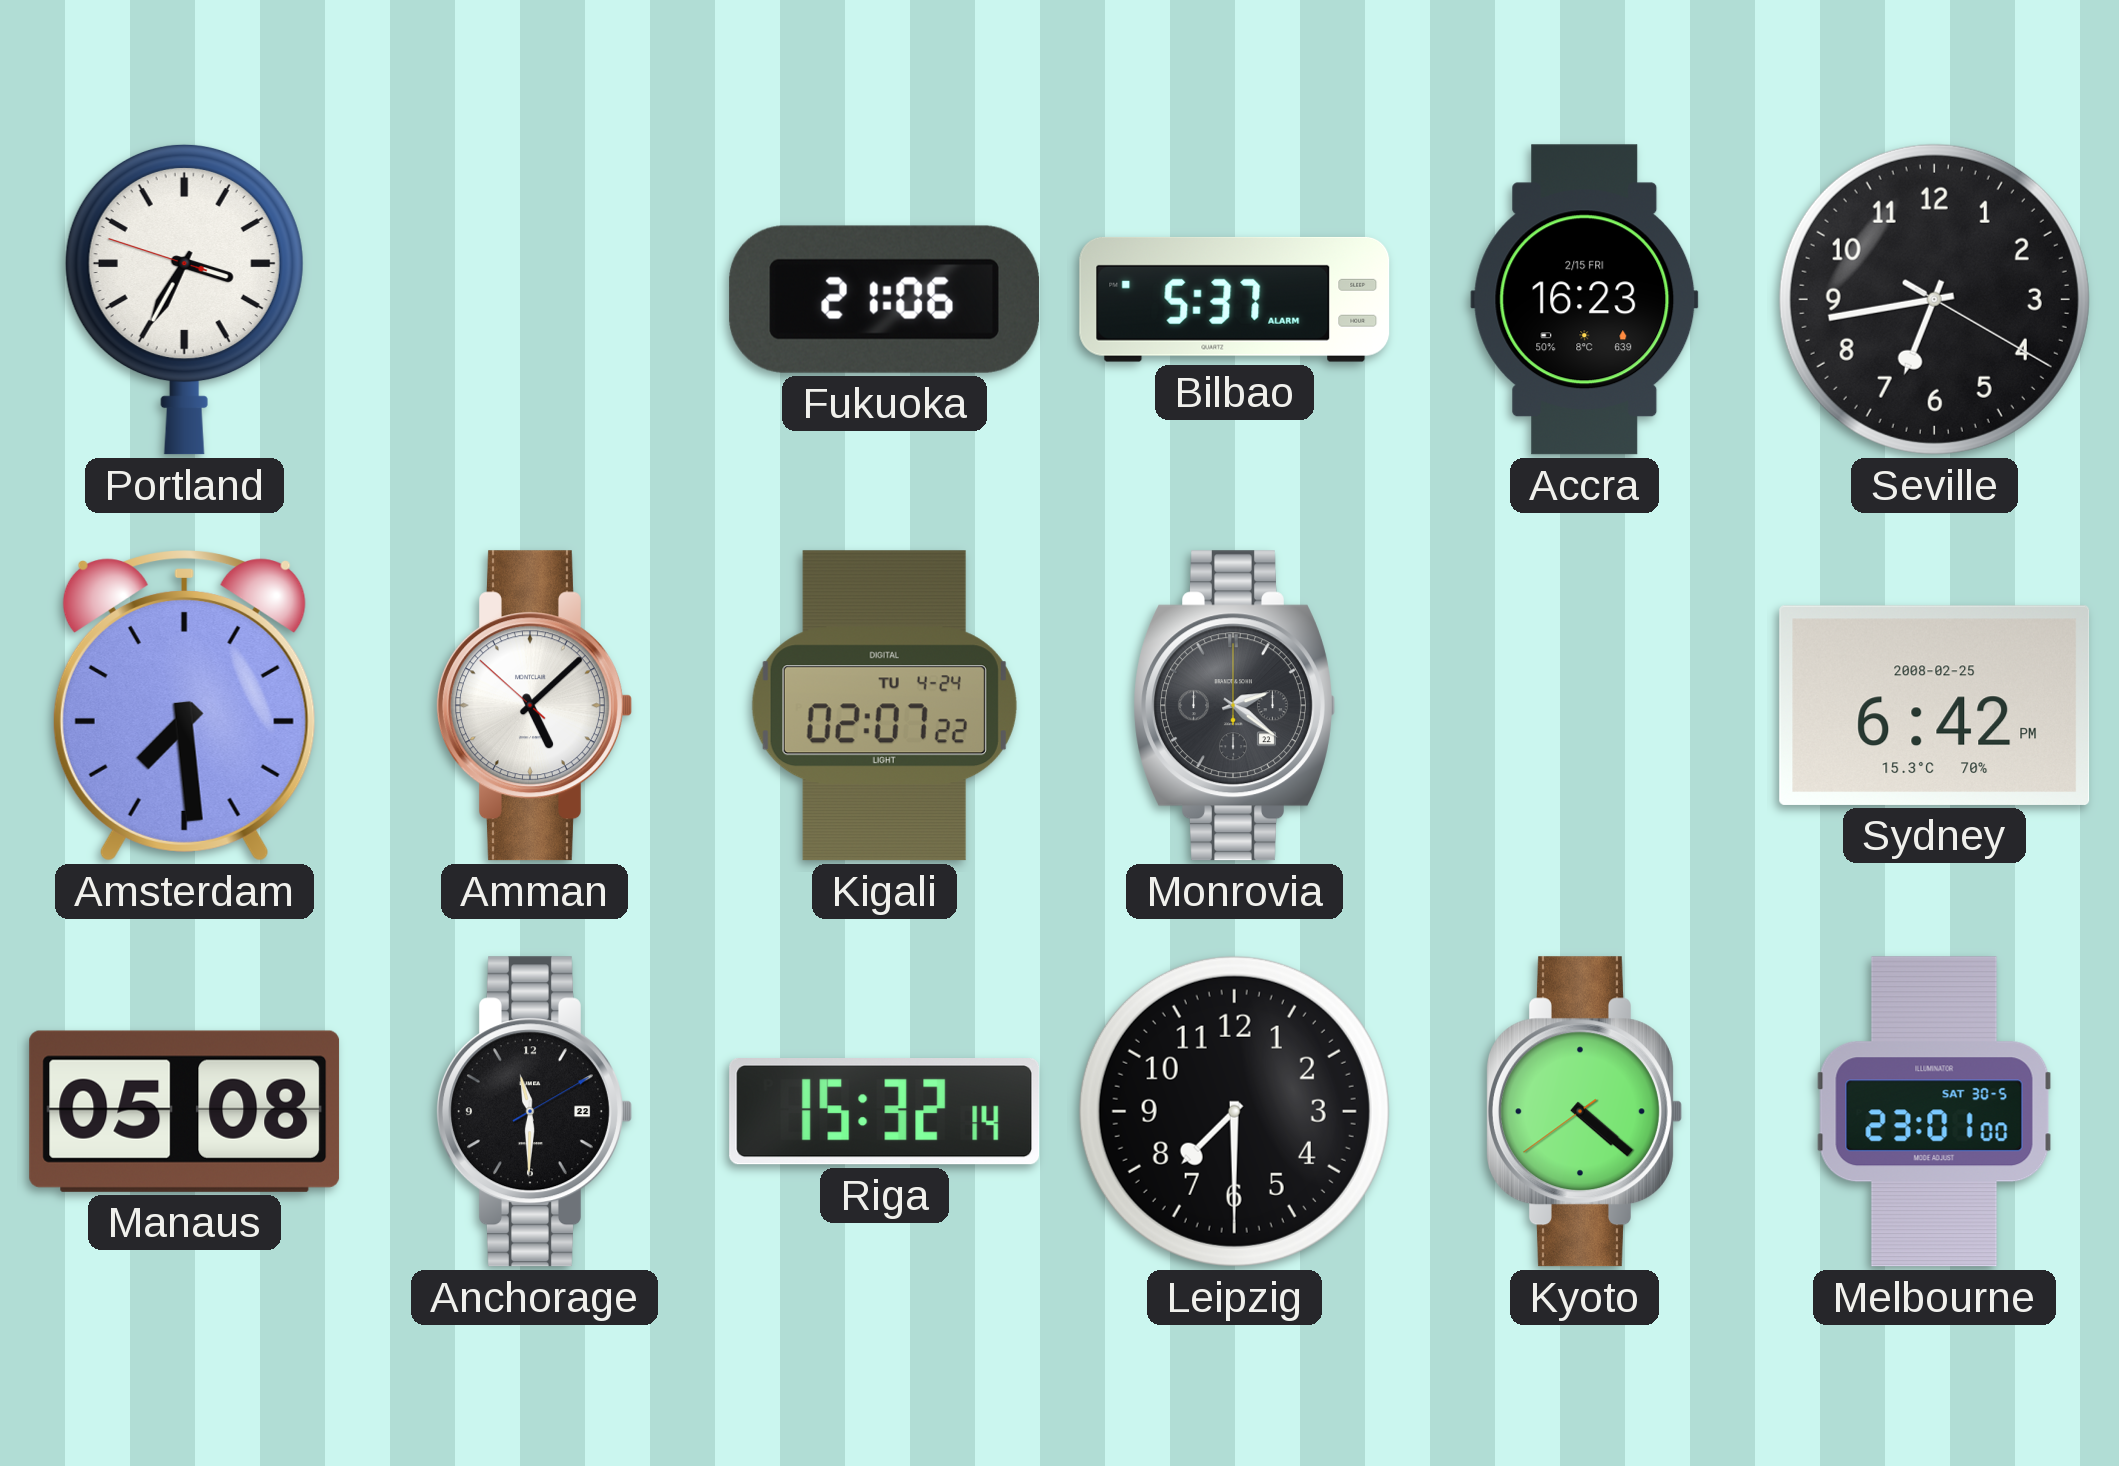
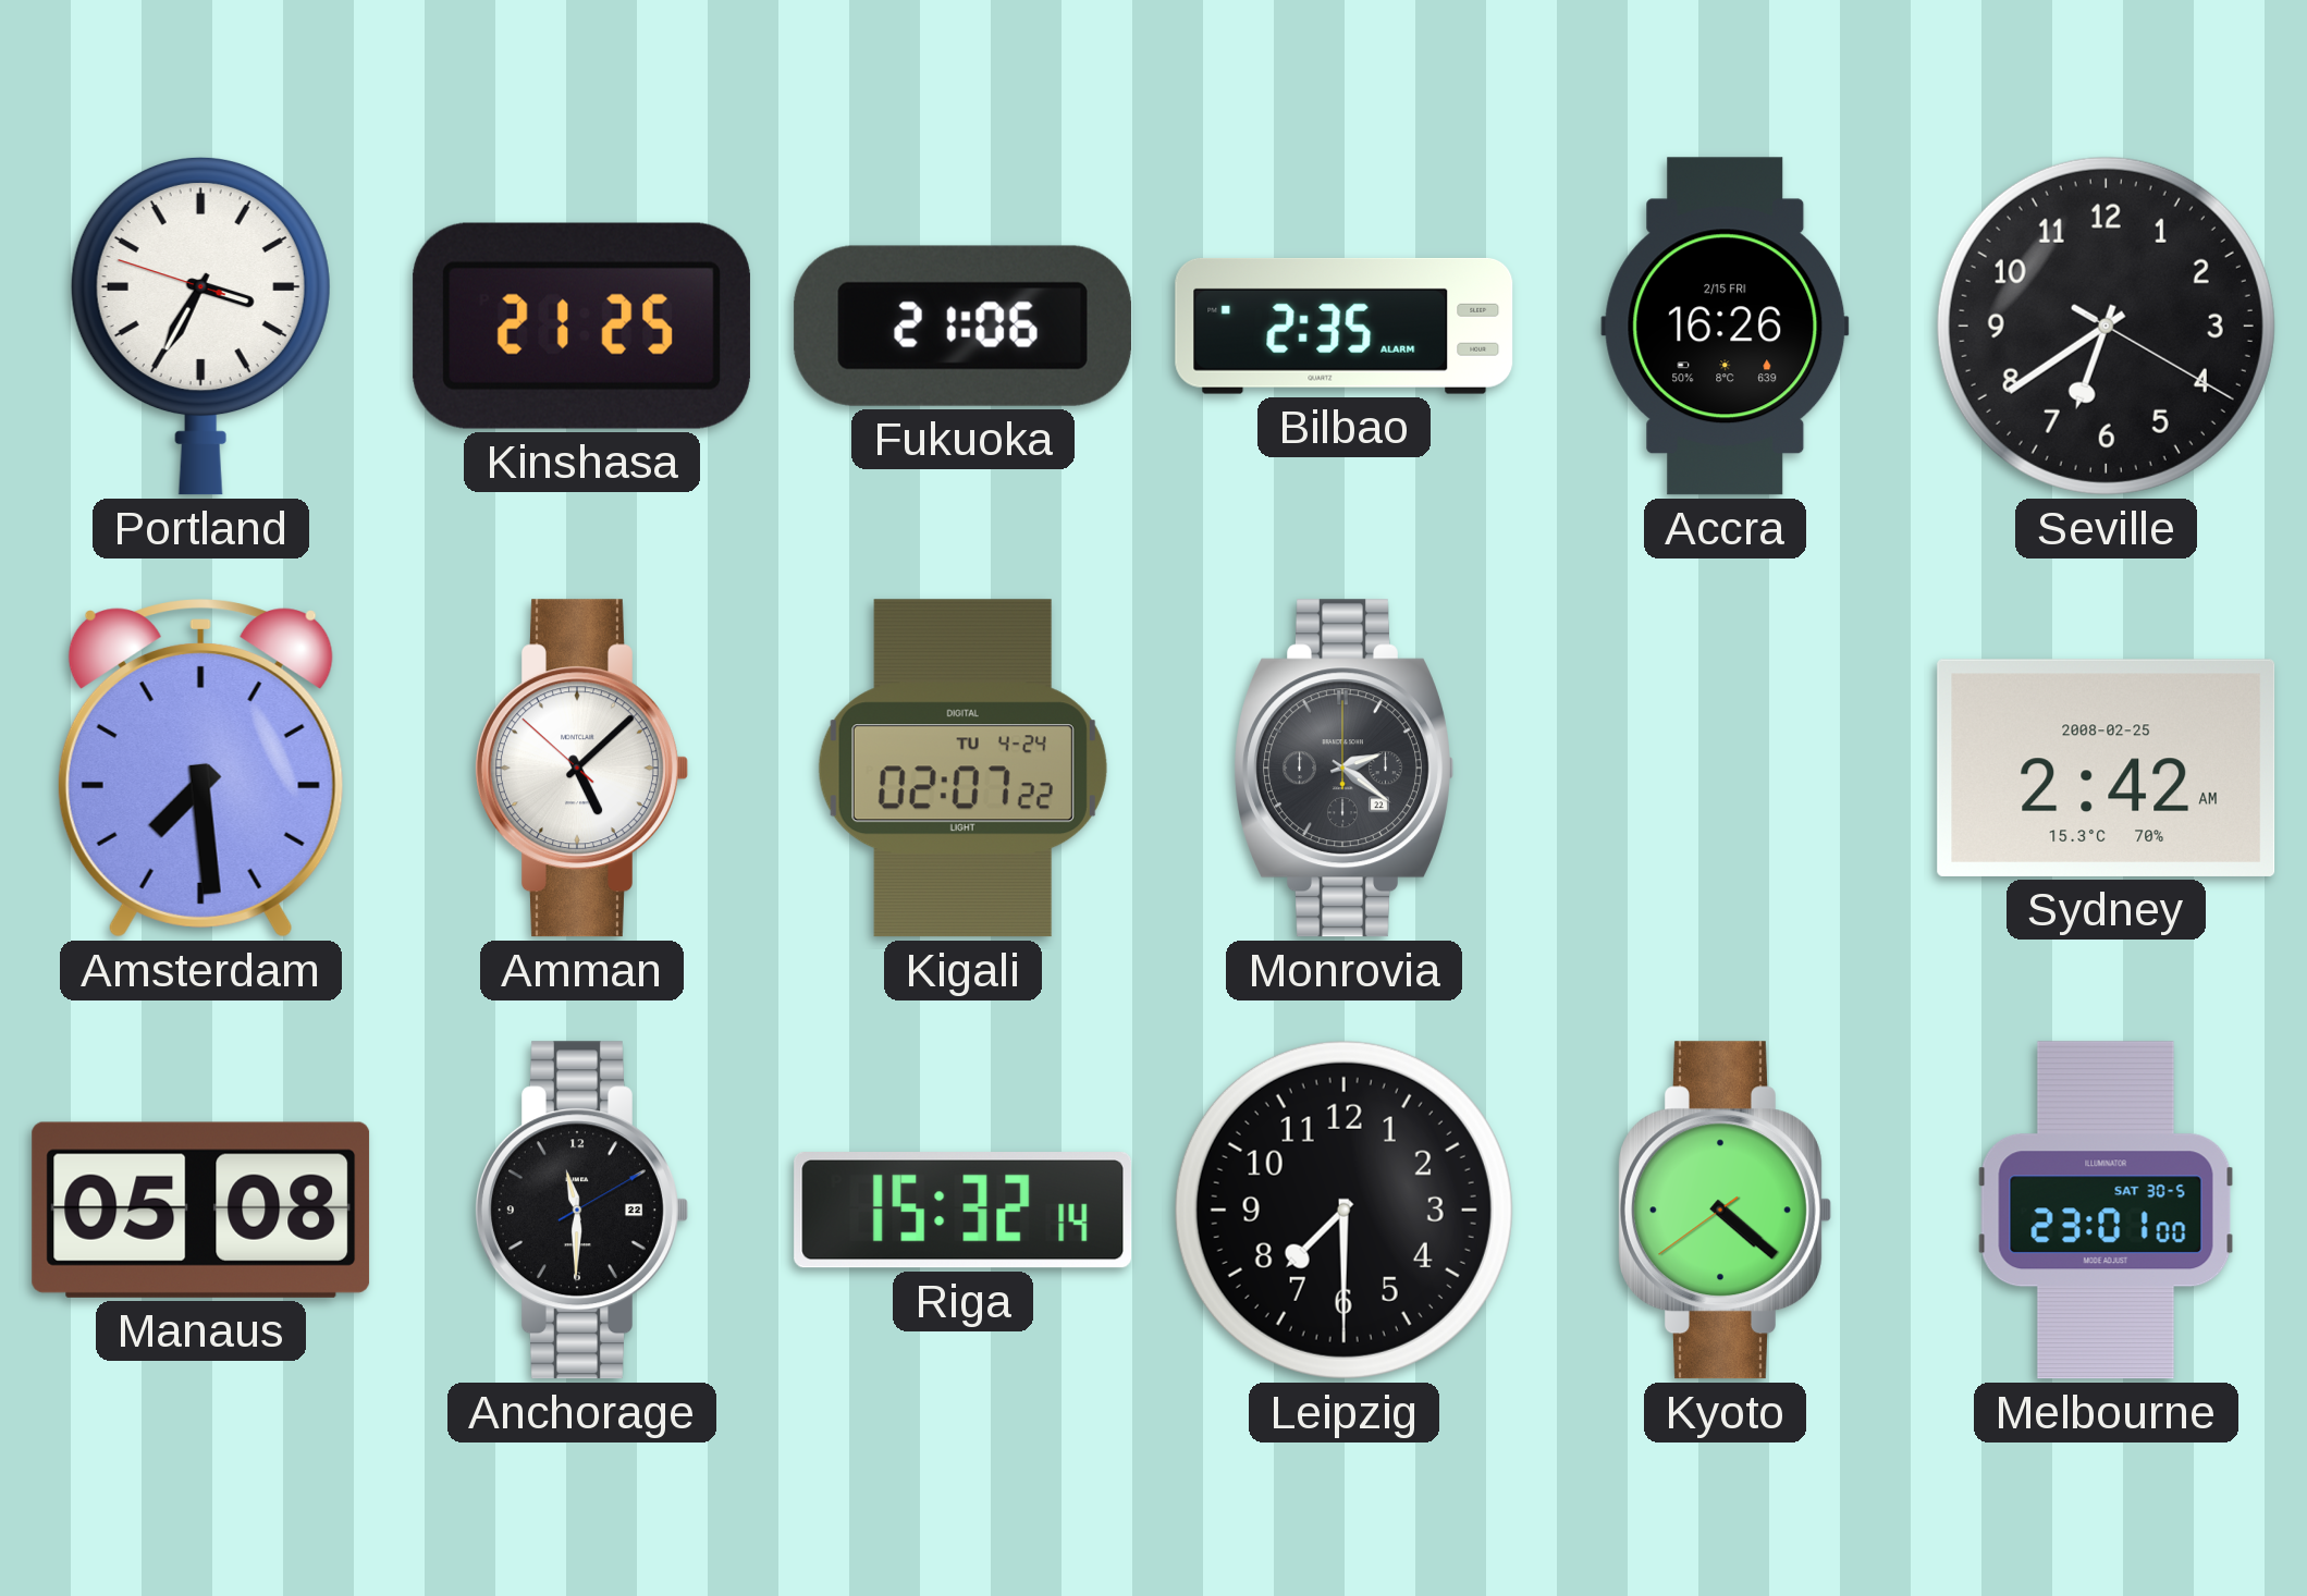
Kinshasa: none -> 21:25
Bilbao: 5:37 -> 2:35
Accra: 16:23 -> 16:26
Seville: 6:43 -> 6:39
Sydney: 6:42 -> 2:42
